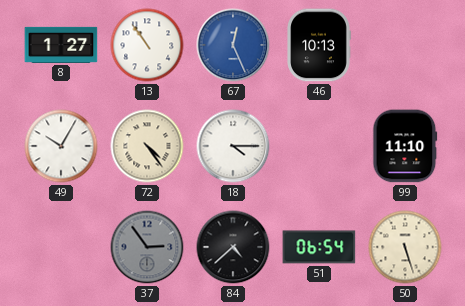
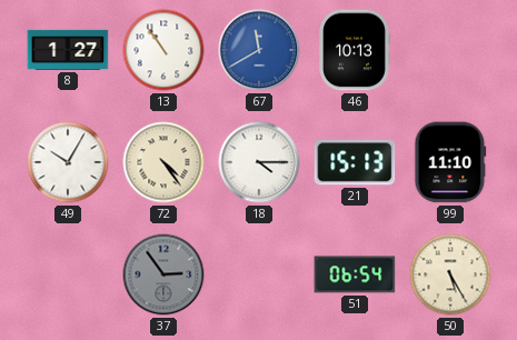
67: 12:26 -> 11:40
21: none -> 15:13
84: 4:38 -> none
50: 5:27 -> 5:25
